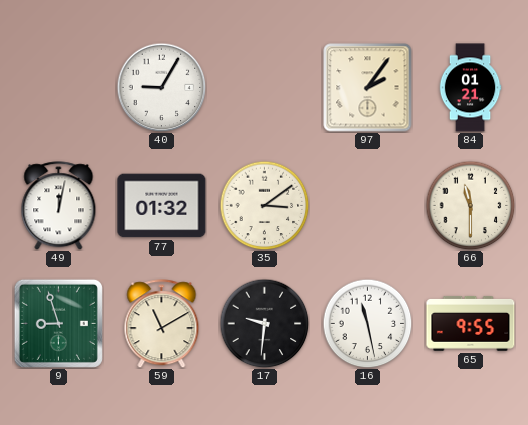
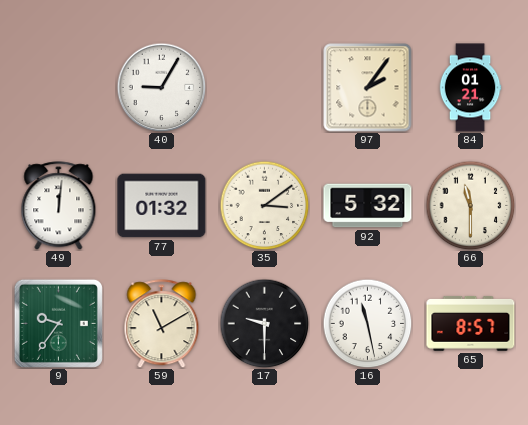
49: 12:02 -> 12:01
92: none -> 5:32
9: 8:57 -> 9:36
17: 9:31 -> 9:30
65: 9:55 -> 8:57
